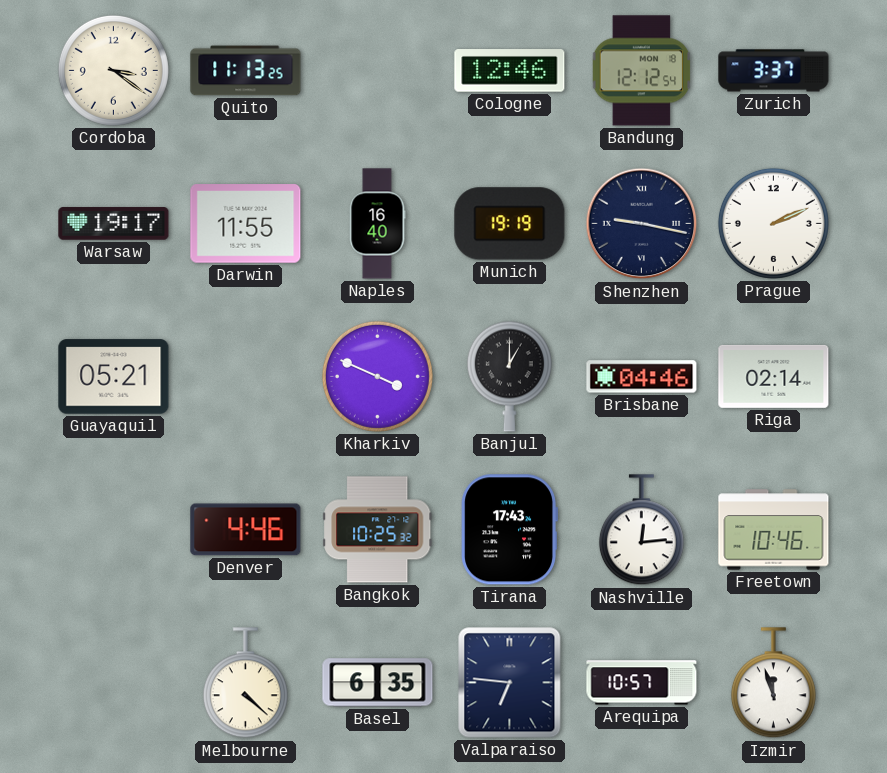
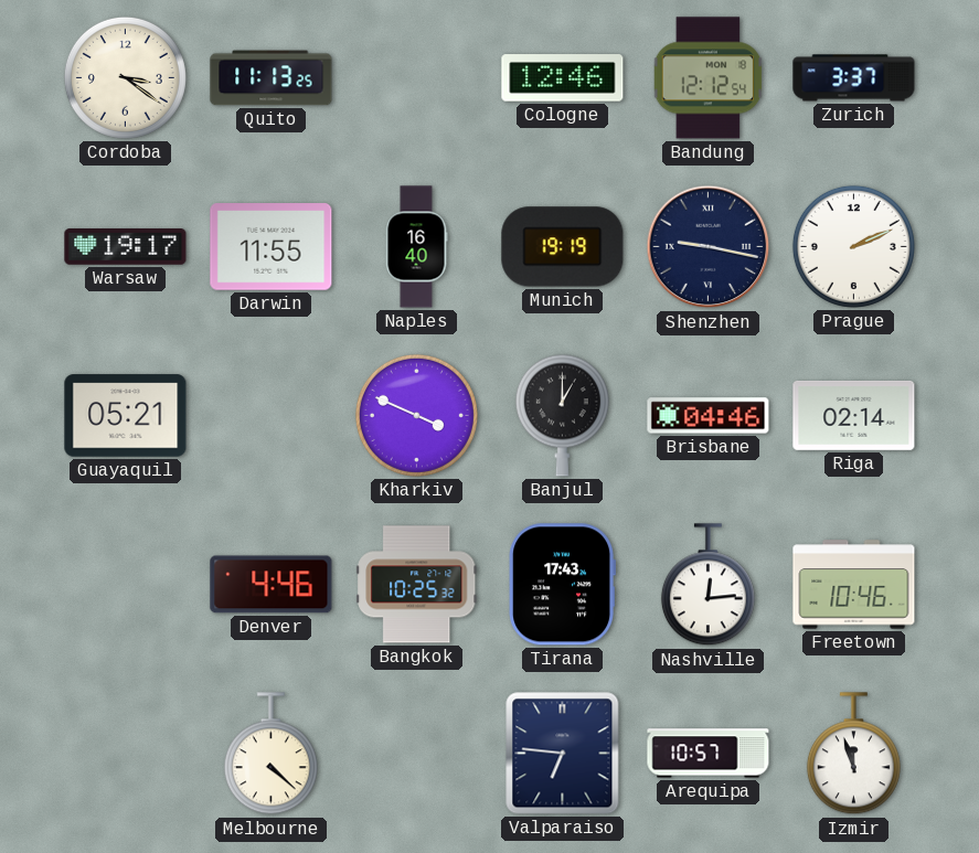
Basel: 6:35 -> none
